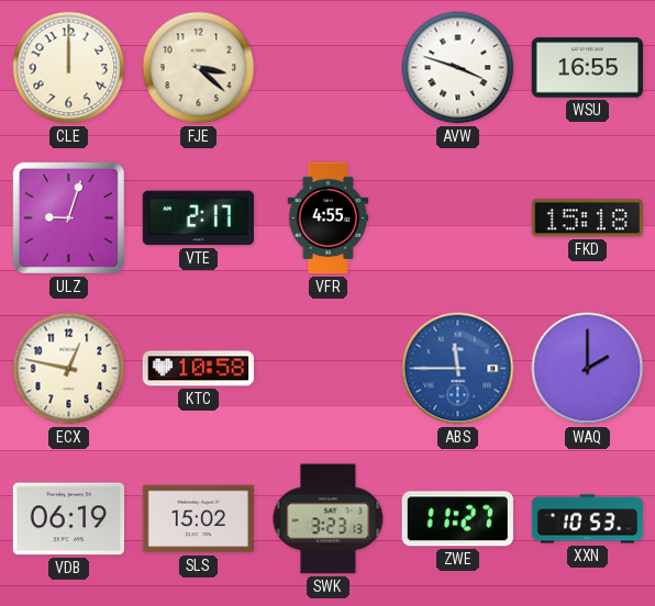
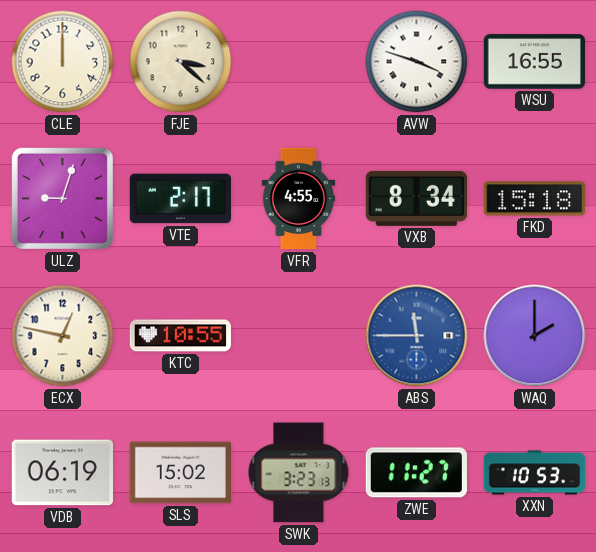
VXB: none -> 8:34
KTC: 10:58 -> 10:55
